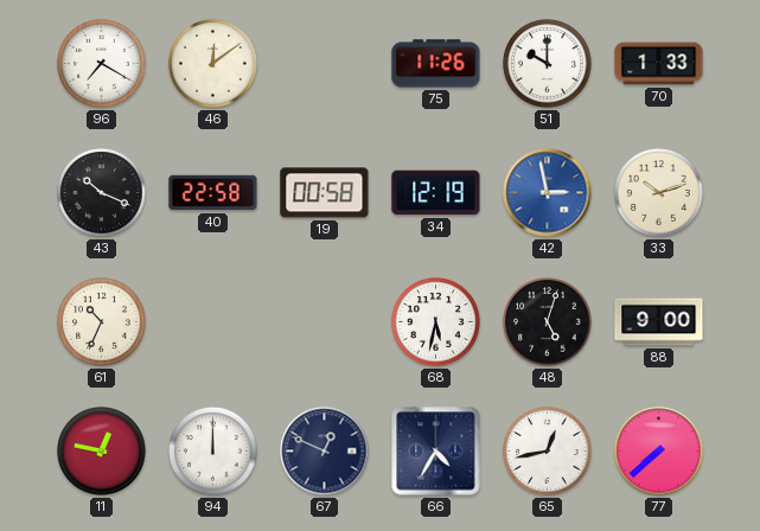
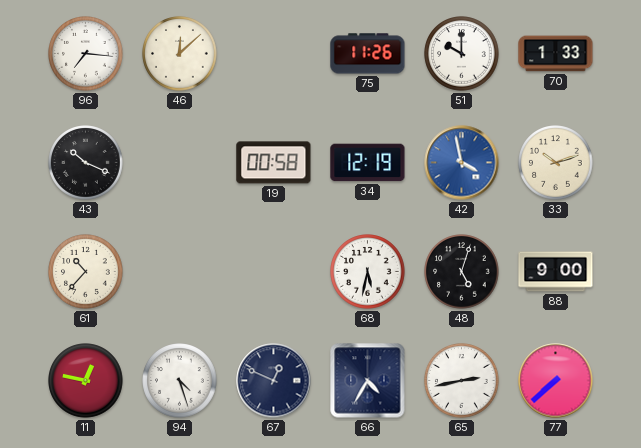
96: 7:20 -> 7:16
46: 12:09 -> 12:08
40: 22:58 -> none
42: 2:58 -> 3:58
61: 10:34 -> 10:37
94: 12:00 -> 4:27
65: 12:43 -> 2:43
